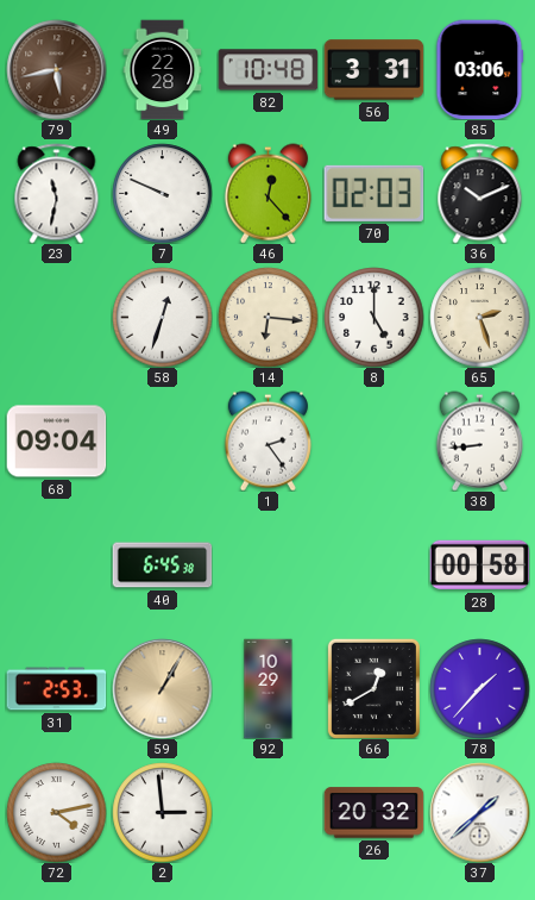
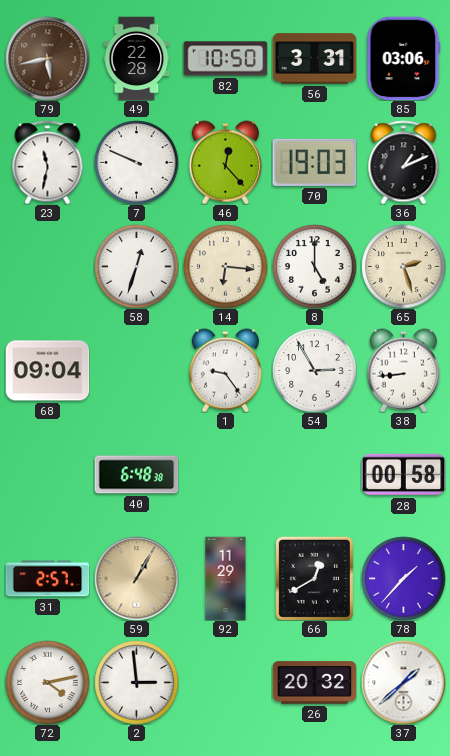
82: 10:48 -> 10:50
70: 02:03 -> 19:03
36: 10:11 -> 1:11
1: 2:24 -> 9:24
54: none -> 2:55
40: 6:45 -> 6:48
31: 2:53 -> 2:57
92: 10:29 -> 11:29
